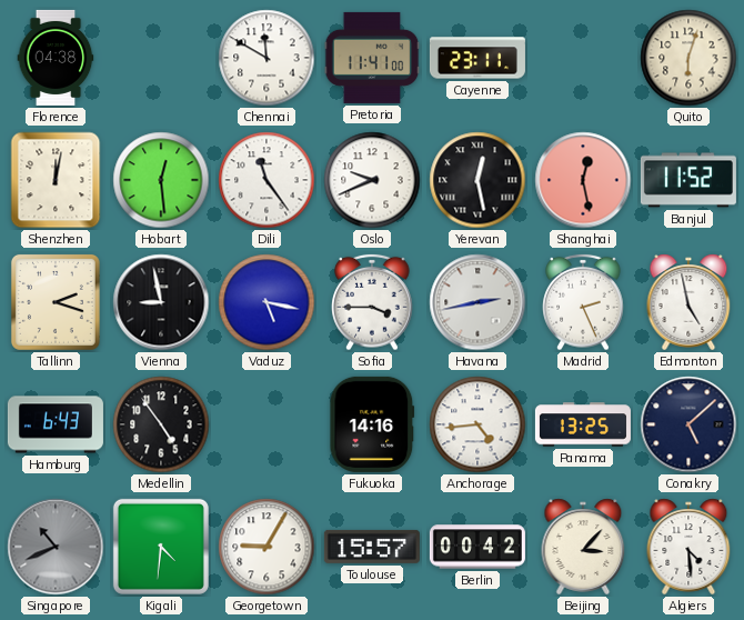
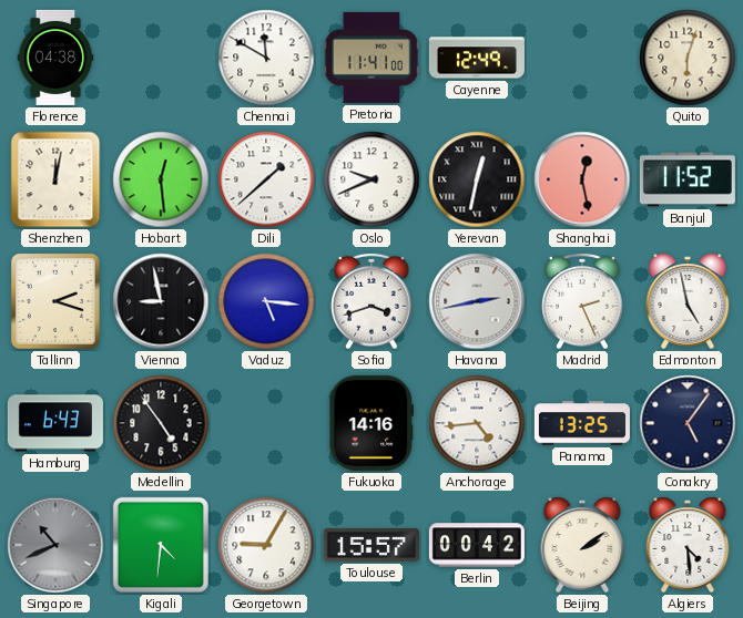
Cayenne: 23:11 -> 12:49
Dili: 11:24 -> 1:38
Yerevan: 12:28 -> 12:32
Vaduz: 5:17 -> 5:16
Sofia: 3:45 -> 3:42
Conakry: 5:08 -> 5:06
Beijing: 3:07 -> 2:09
